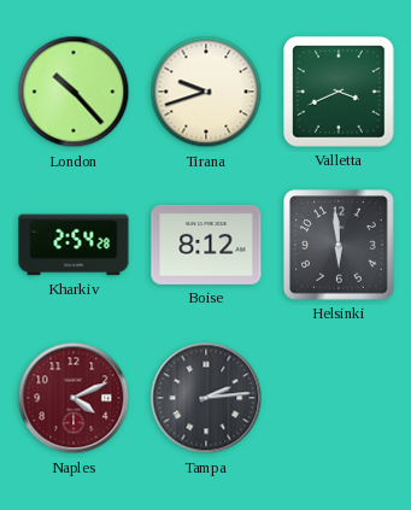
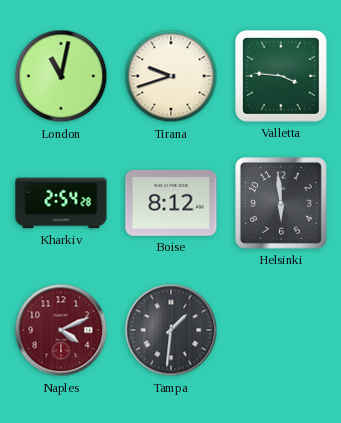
London: 10:23 -> 11:02
Valletta: 3:41 -> 3:46
Tampa: 2:14 -> 1:31
